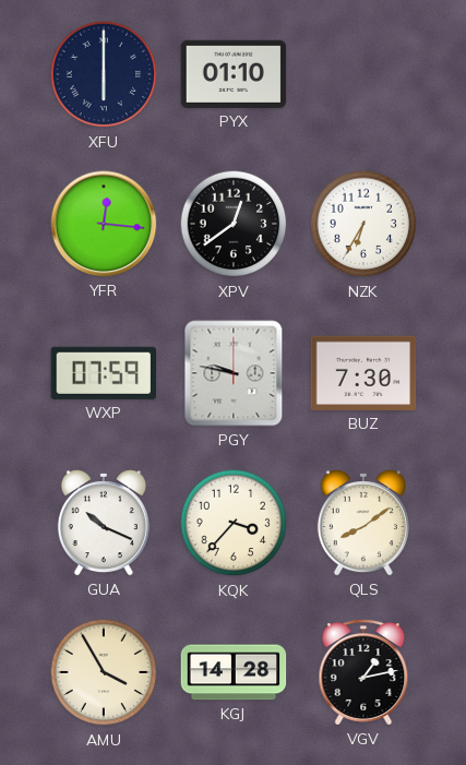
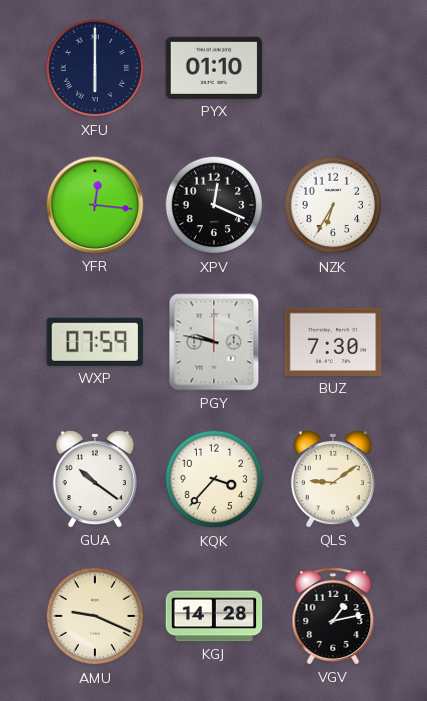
XPV: 12:39 -> 12:19
GUA: 10:19 -> 10:21
QLS: 8:09 -> 9:09
AMU: 3:55 -> 9:19
